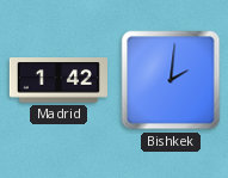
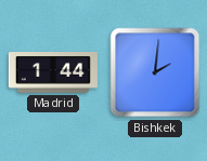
Madrid: 1:42 -> 1:44
